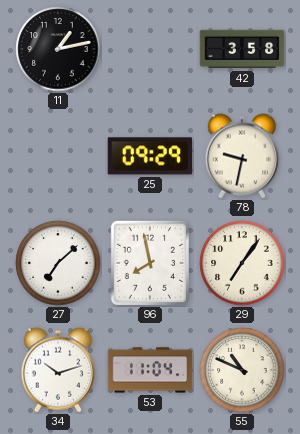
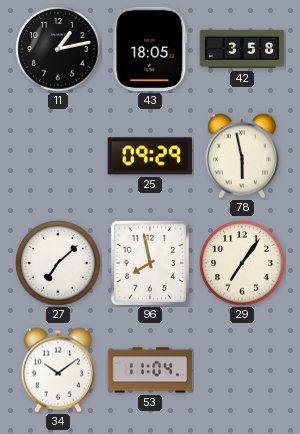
43: none -> 18:05
78: 9:32 -> 5:58
34: 10:12 -> 10:09
55: 10:49 -> none
